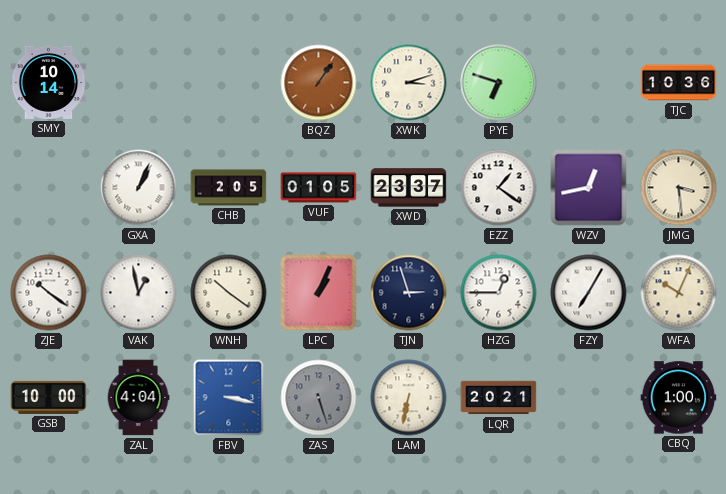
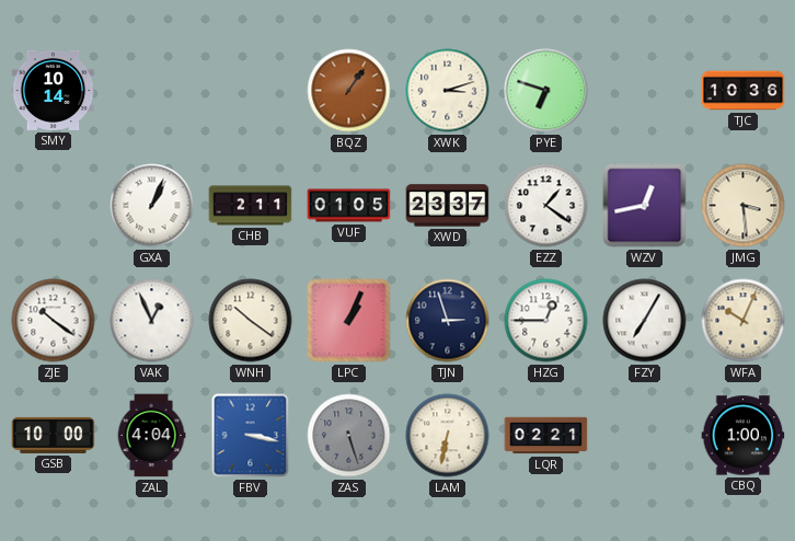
CHB: 2:05 -> 2:11
VAK: 12:58 -> 12:56
LQR: 20:21 -> 02:21
